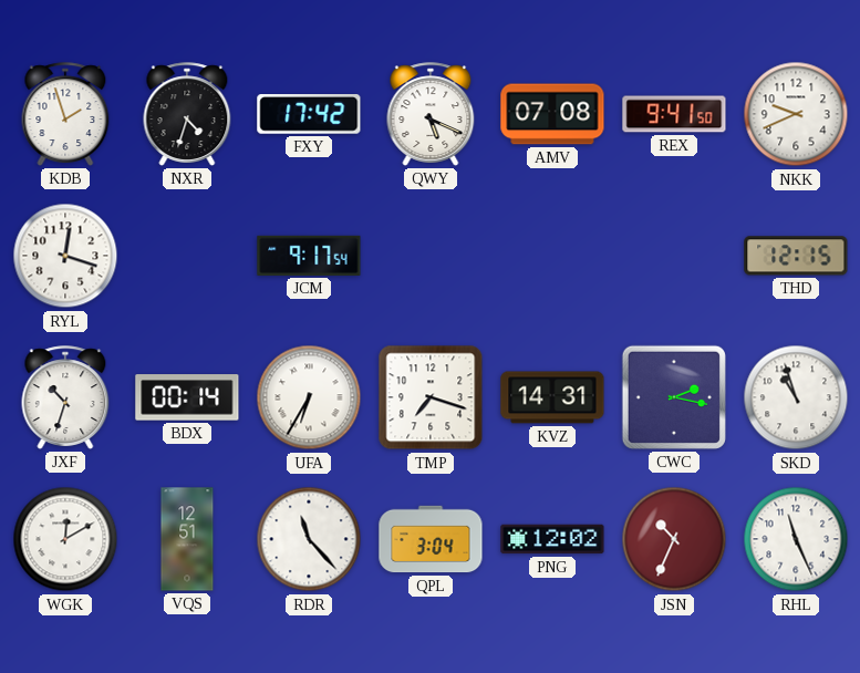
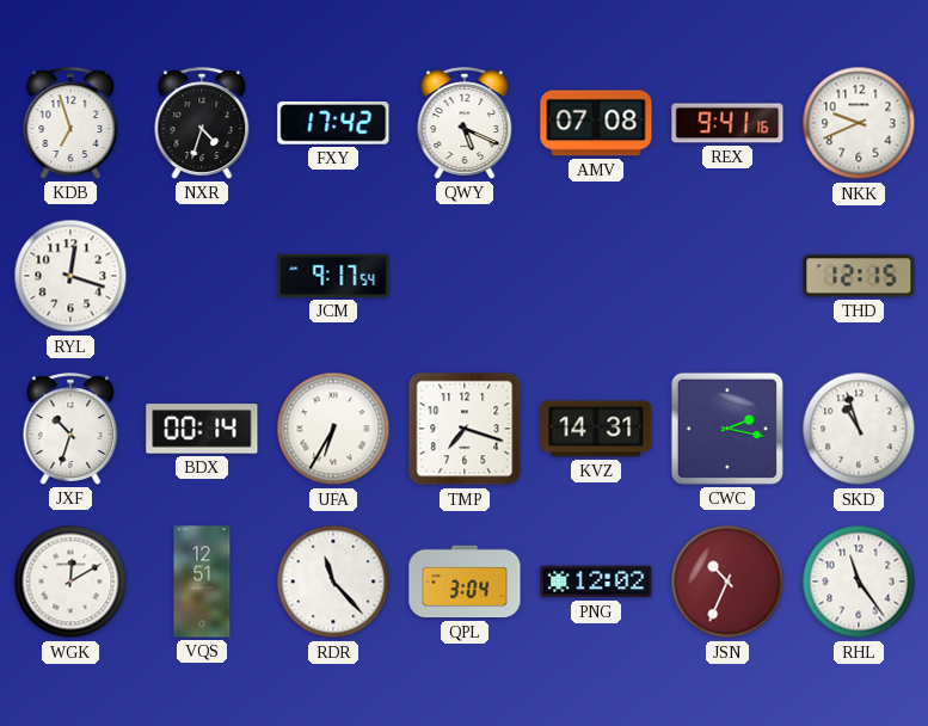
KDB: 1:57 -> 6:57
REX: 9:41:50 -> 9:41:16
RHL: 11:26 -> 11:24
